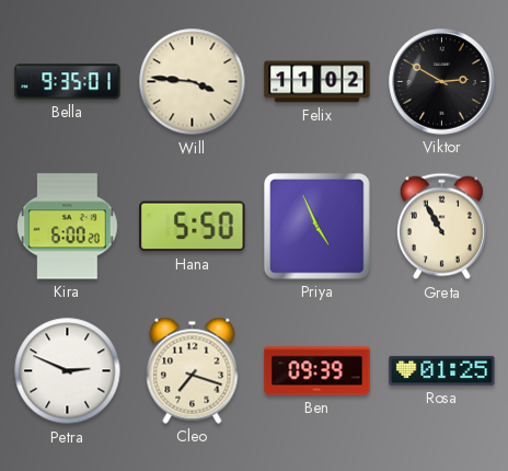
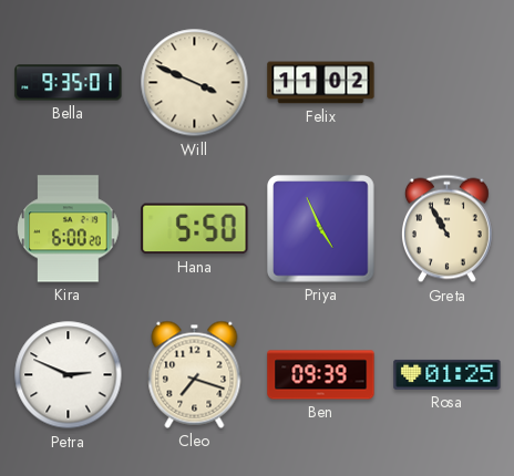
Will: 3:46 -> 3:49
Viktor: 2:50 -> none
